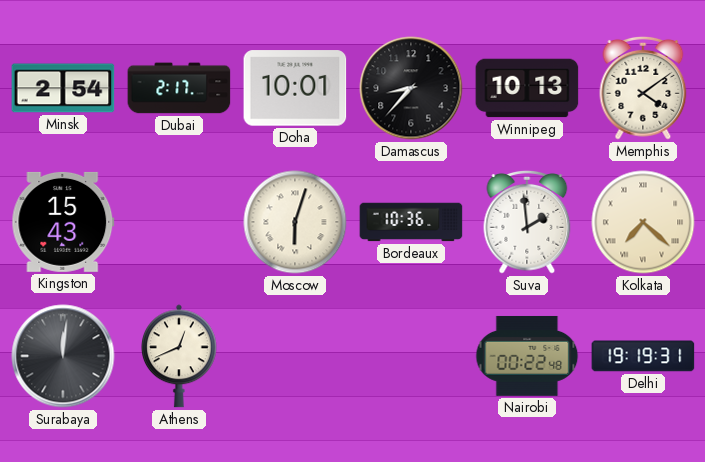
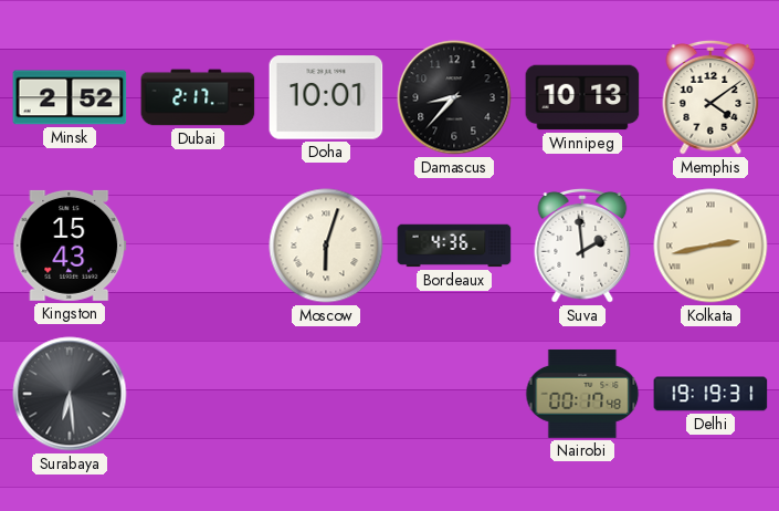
Minsk: 2:54 -> 2:52
Bordeaux: 10:36 -> 4:36
Kolkata: 7:22 -> 2:43
Surabaya: 12:01 -> 6:29
Athens: 12:41 -> none
Nairobi: 00:22 -> 00:17
